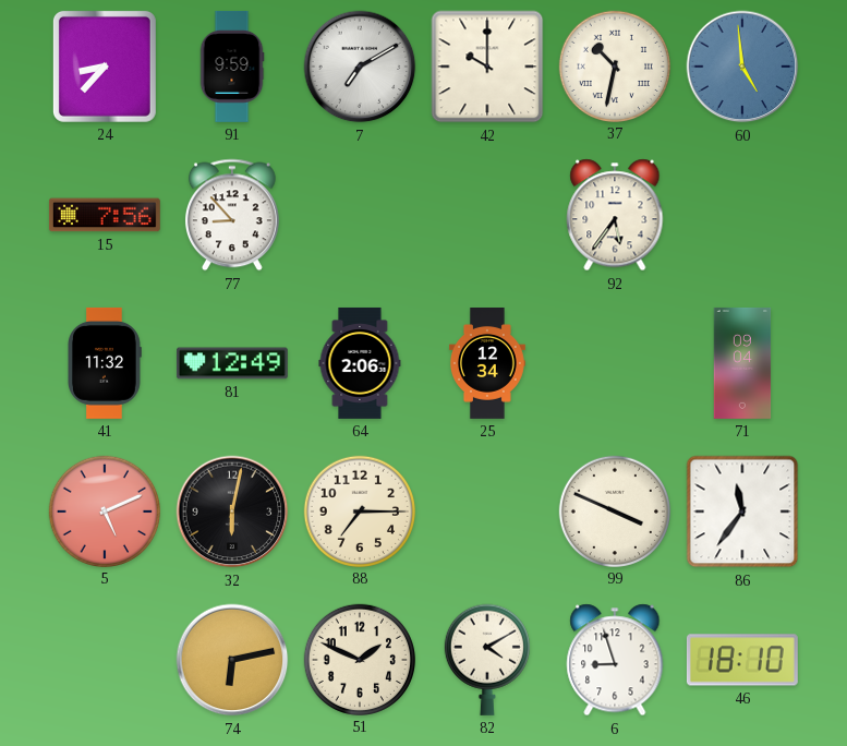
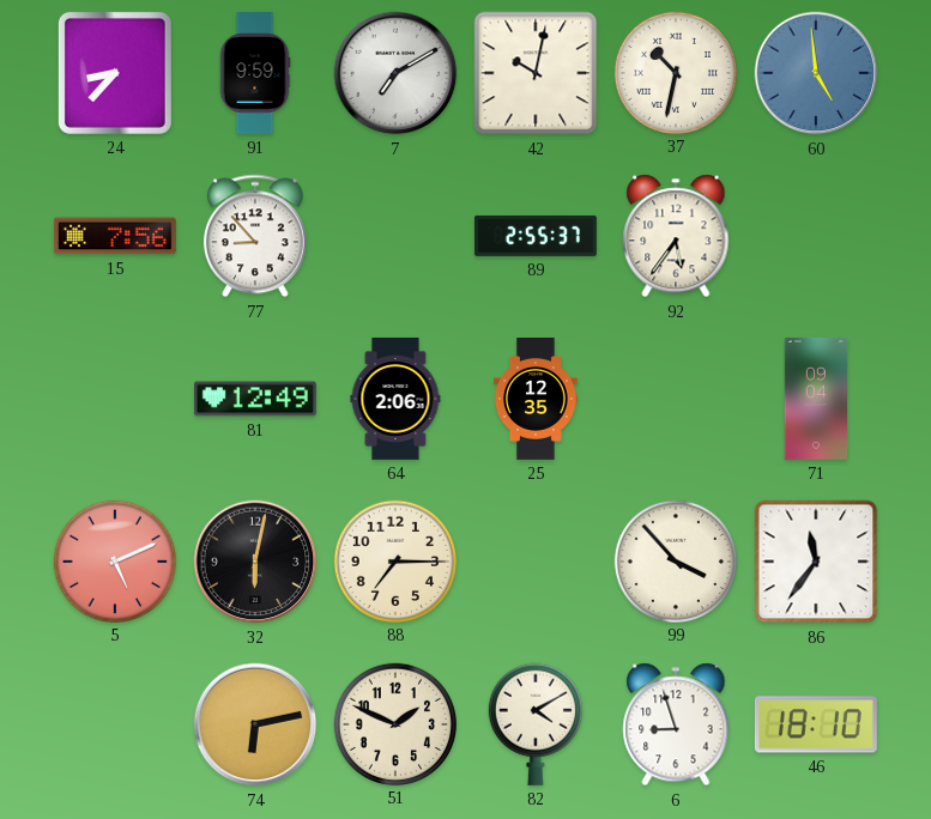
42: 10:00 -> 10:02
89: none -> 2:55
41: 11:32 -> none
25: 12:34 -> 12:35
99: 3:49 -> 3:53
